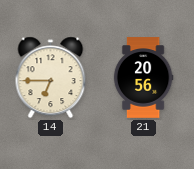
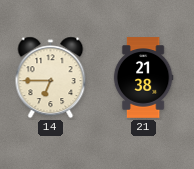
21: 20:56 -> 21:38
